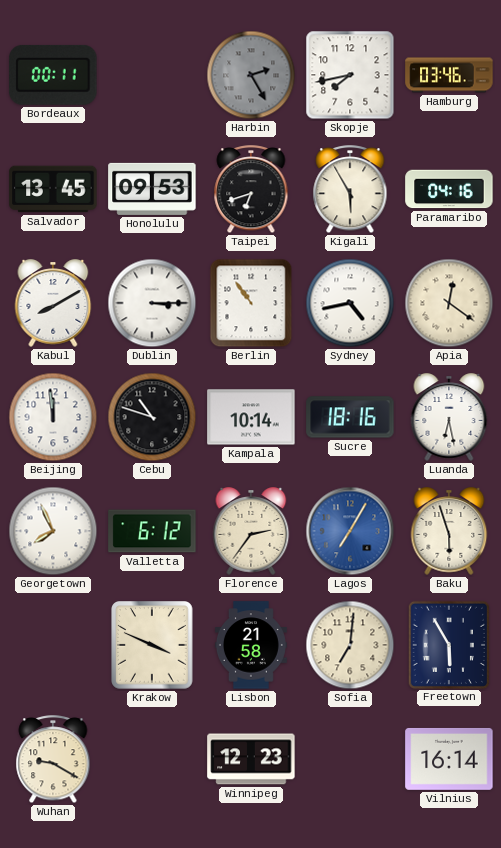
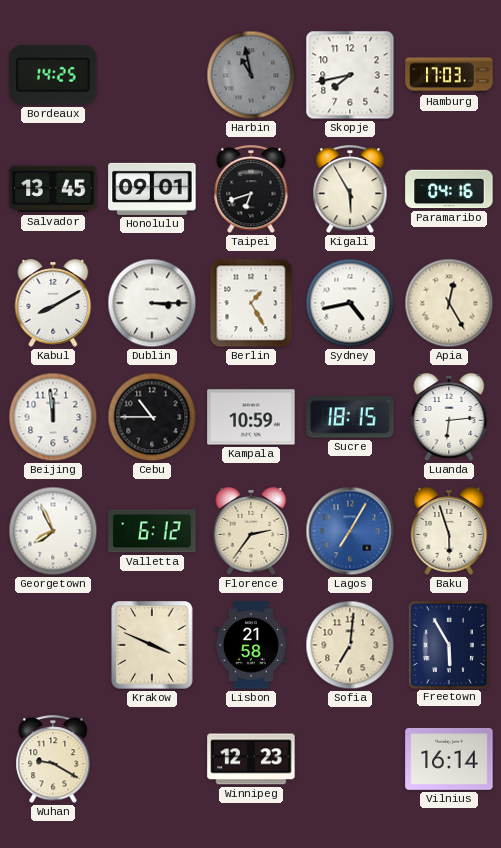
Bordeaux: 00:11 -> 14:25
Harbin: 2:25 -> 10:58
Hamburg: 03:46 -> 17:03
Honolulu: 09:53 -> 09:01
Berlin: 10:54 -> 1:25
Apia: 12:21 -> 12:25
Cebu: 10:48 -> 10:45
Kampala: 10:14 -> 10:59
Sucre: 18:16 -> 18:15
Luanda: 6:28 -> 6:14
